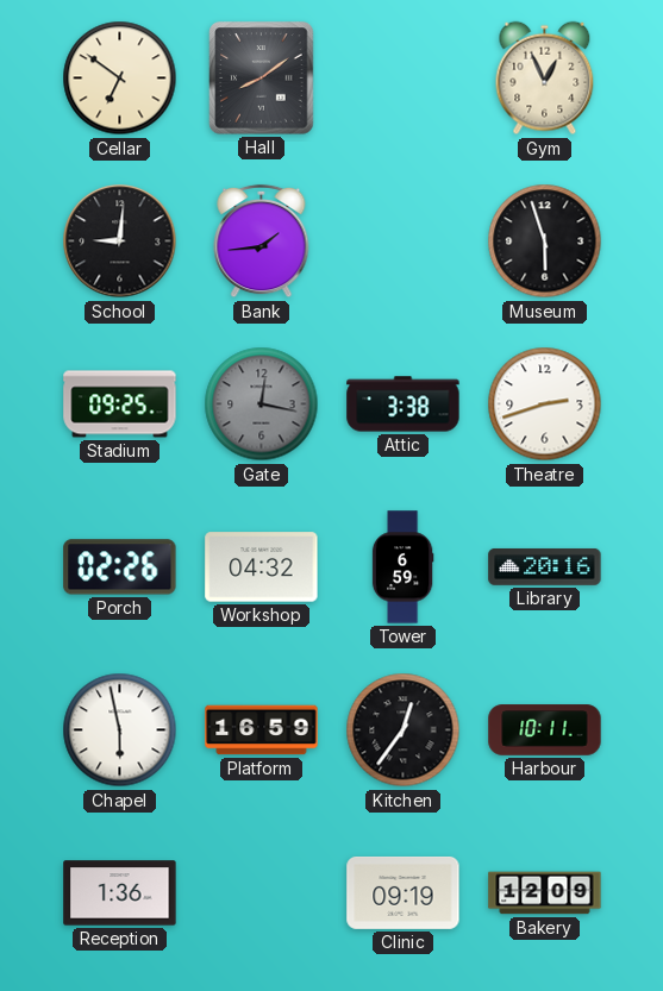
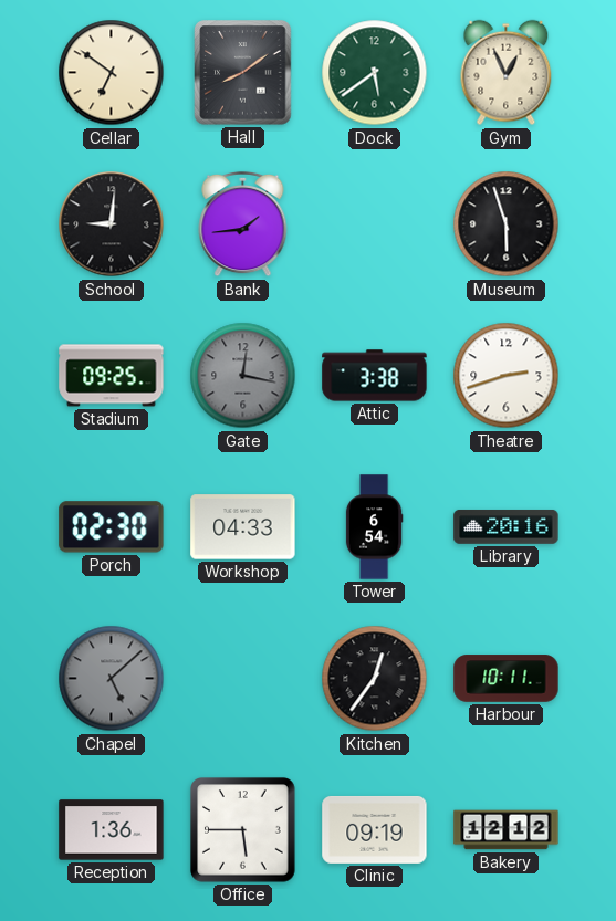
Dock: none -> 5:39
Porch: 02:26 -> 02:30
Workshop: 04:32 -> 04:33
Tower: 6:59 -> 6:54
Chapel: 5:58 -> 5:08
Chapel dial: white -> grey
Platform: 16:59 -> none
Office: none -> 5:45
Bakery: 12:09 -> 12:12
